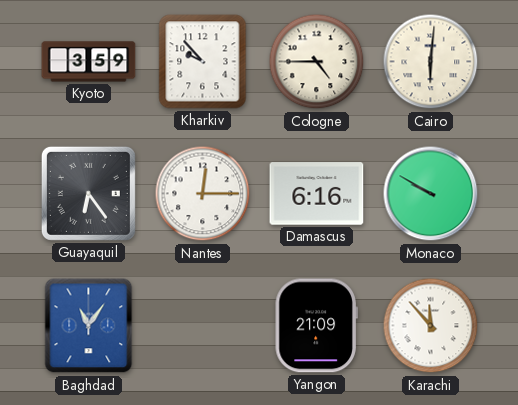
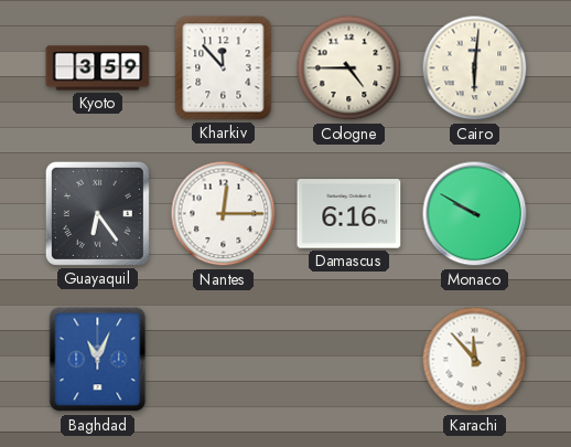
Kharkiv: 9:53 -> 11:53
Baghdad: 11:06 -> 11:04
Yangon: 21:09 -> none
